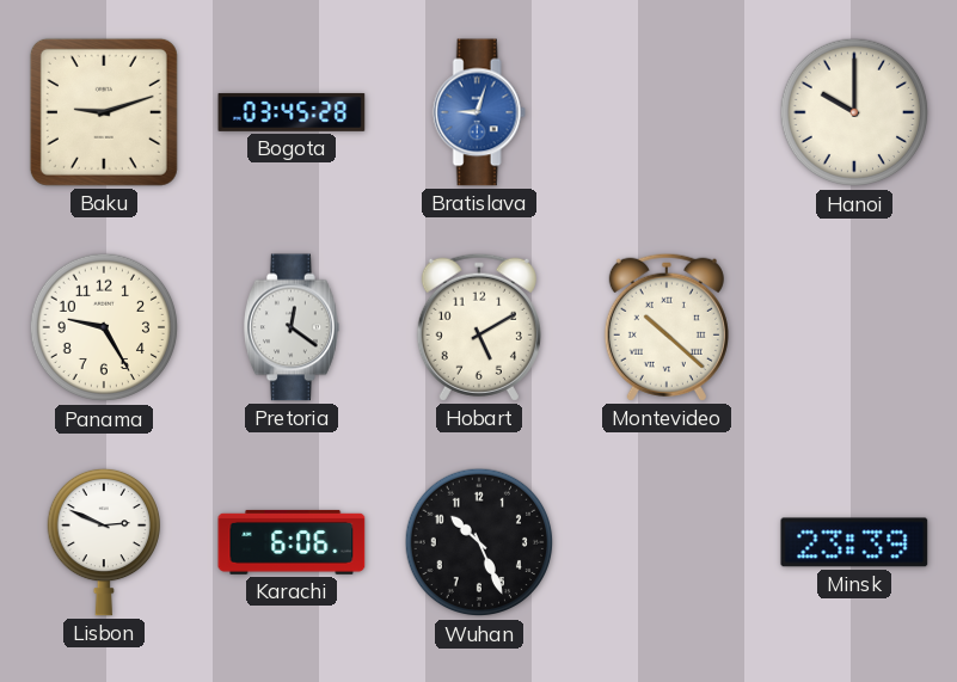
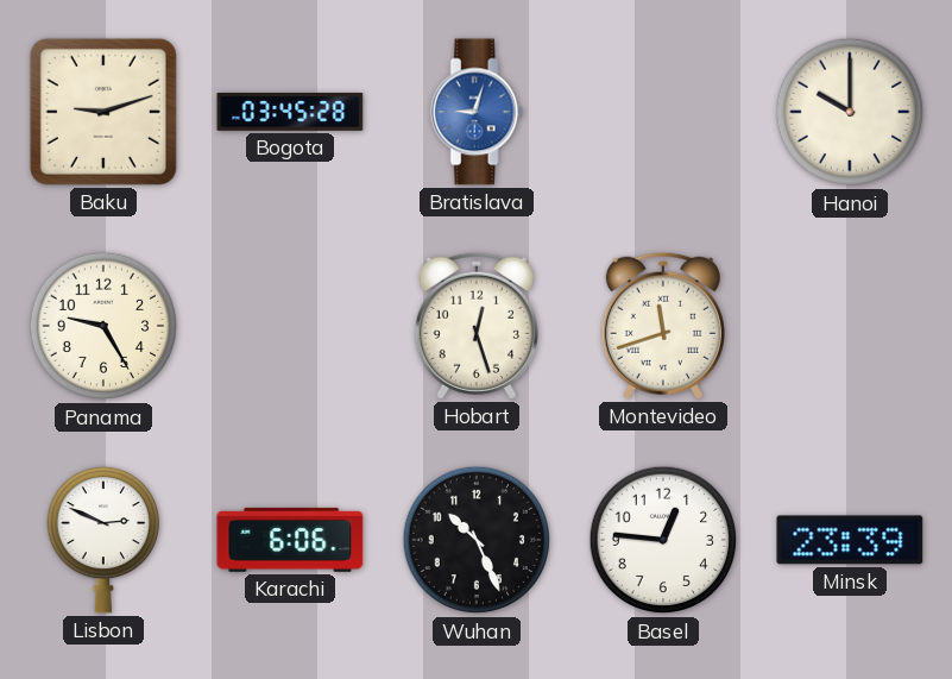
Pretoria: 12:21 -> none
Hobart: 5:10 -> 12:27
Montevideo: 10:22 -> 11:42
Basel: none -> 12:46
